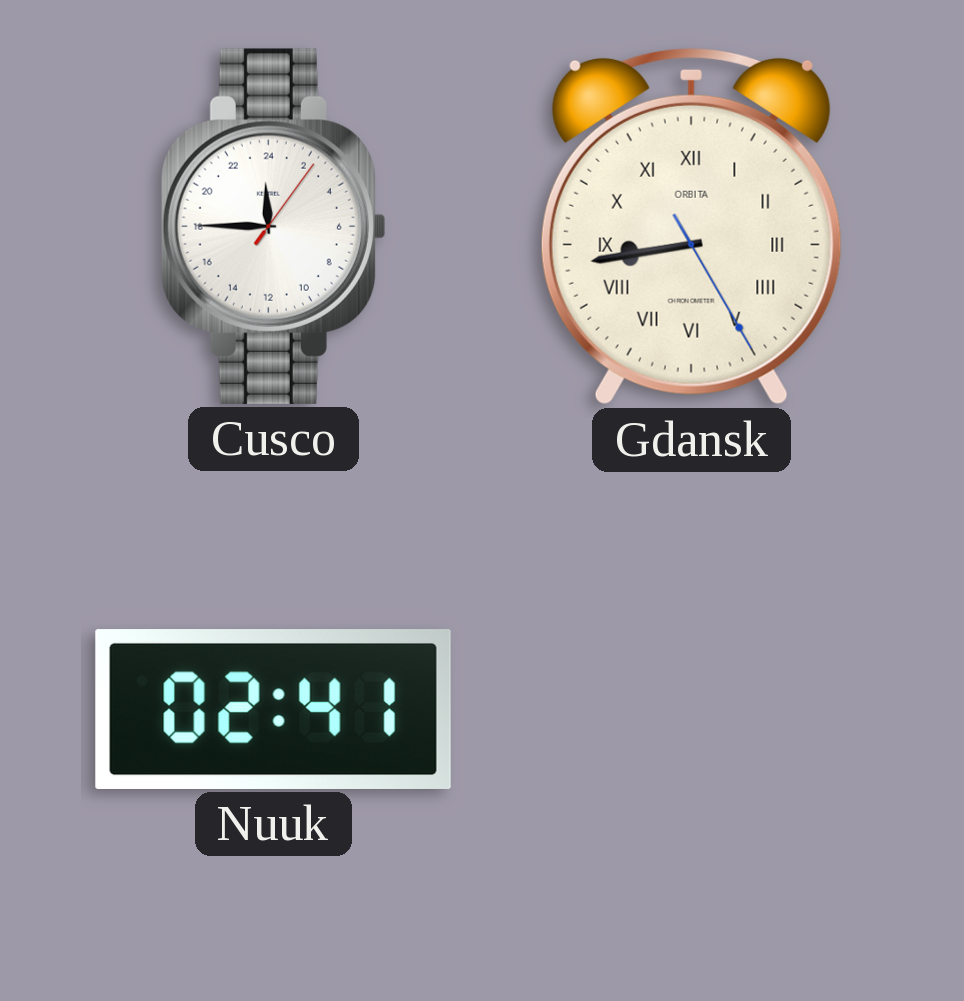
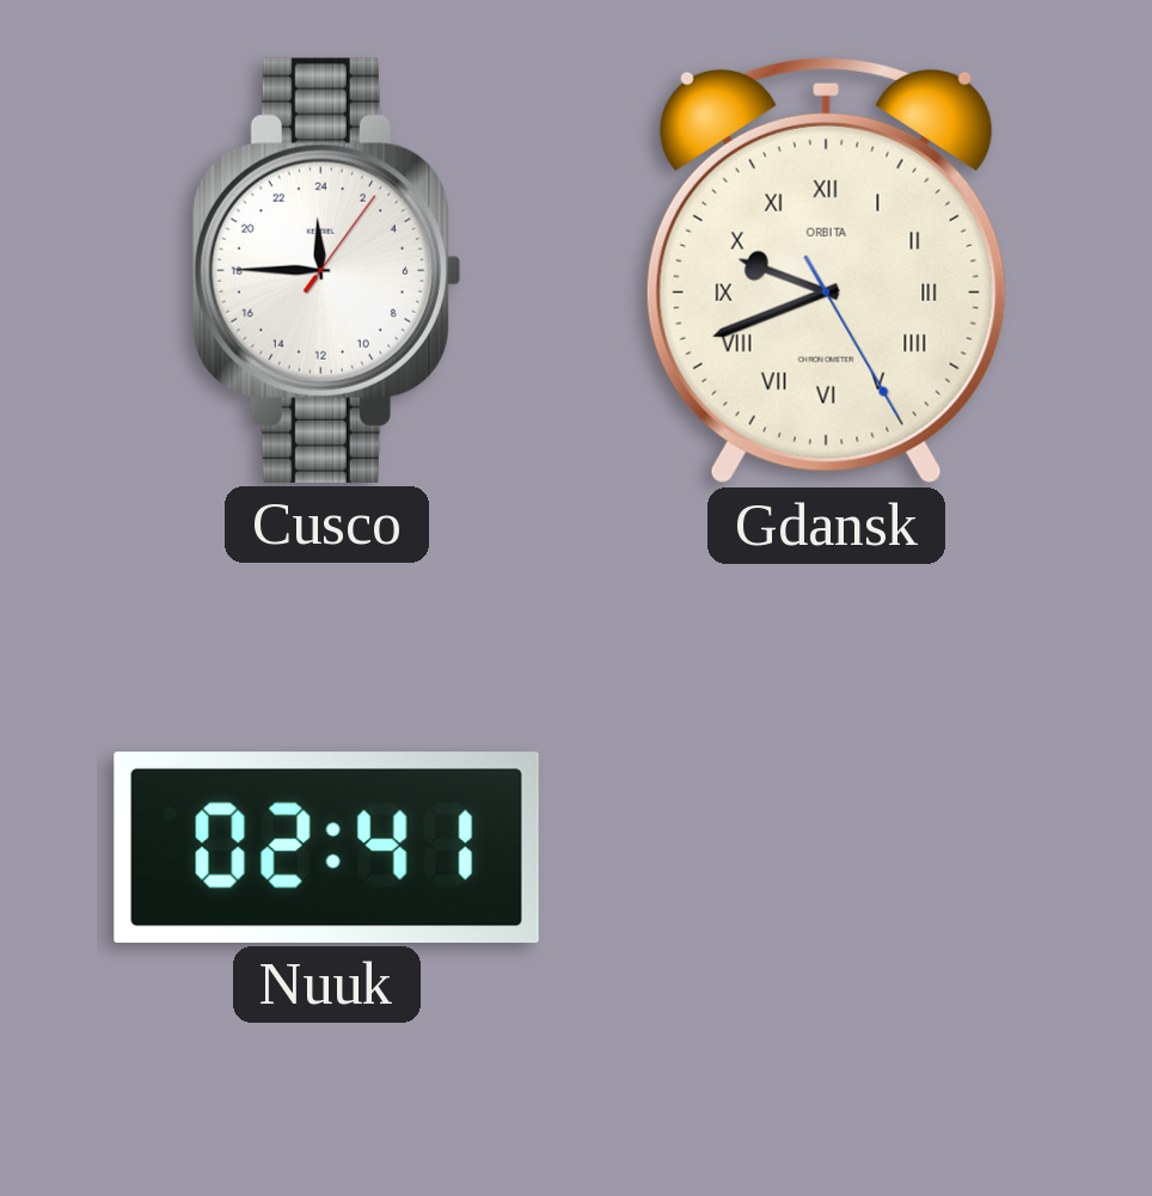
Gdansk: 8:43 -> 9:41
